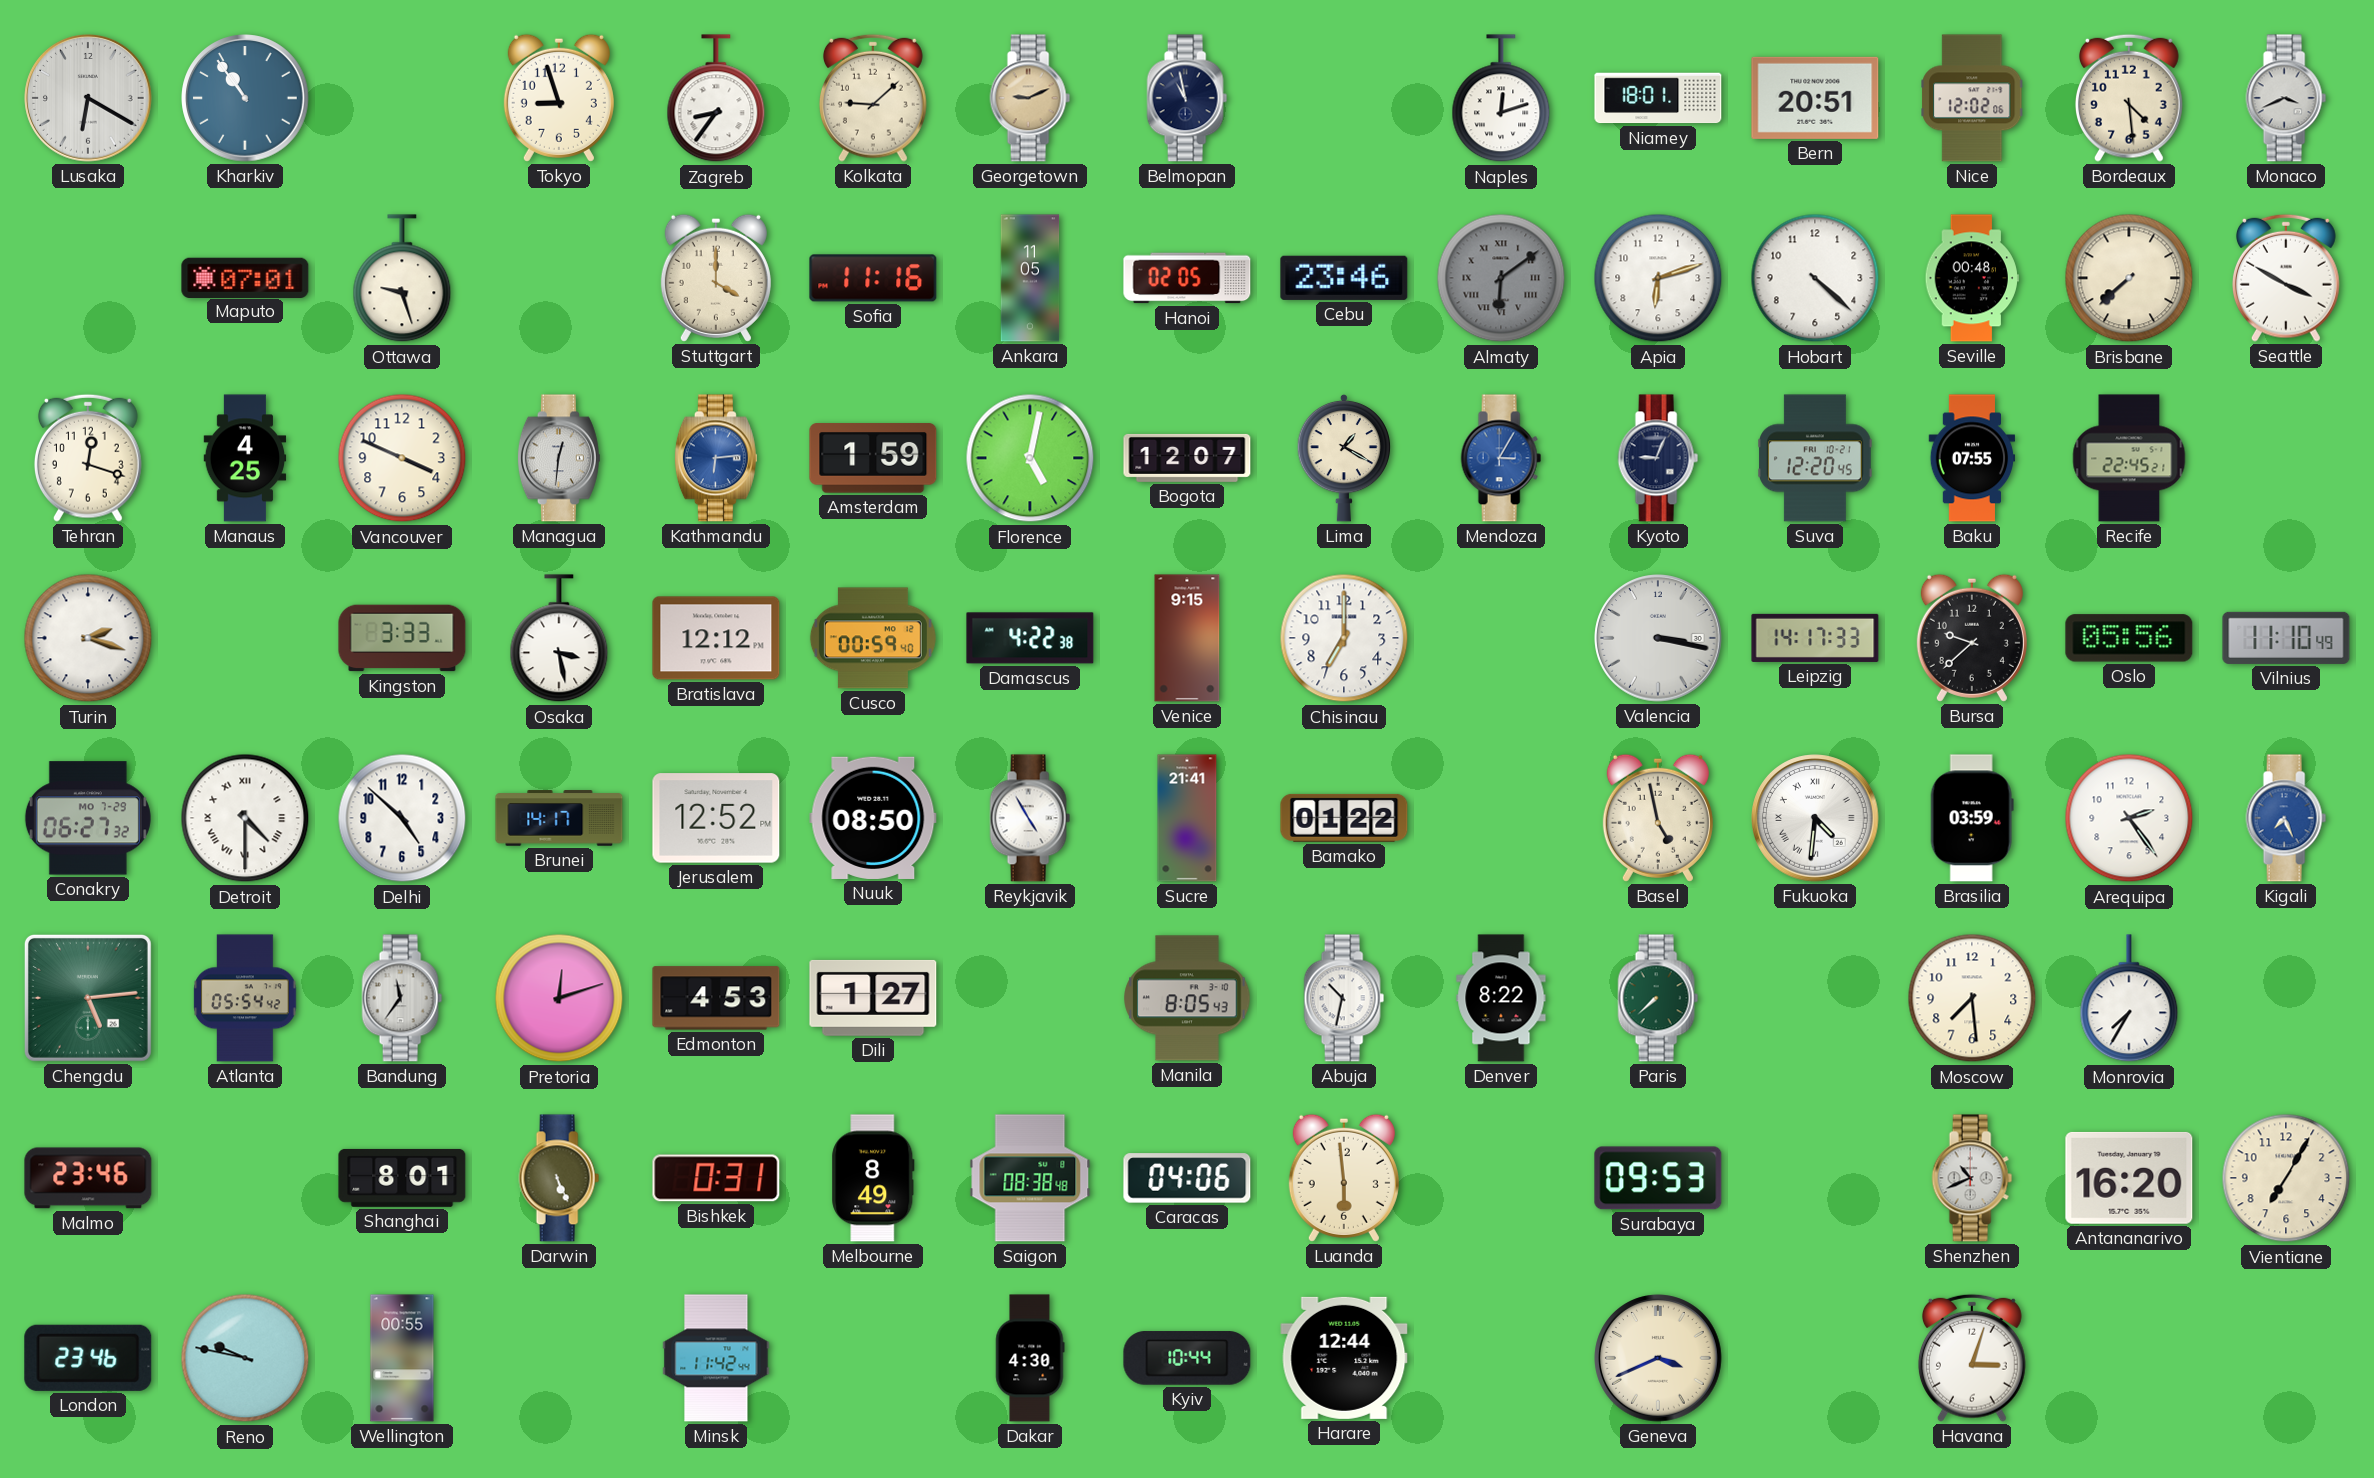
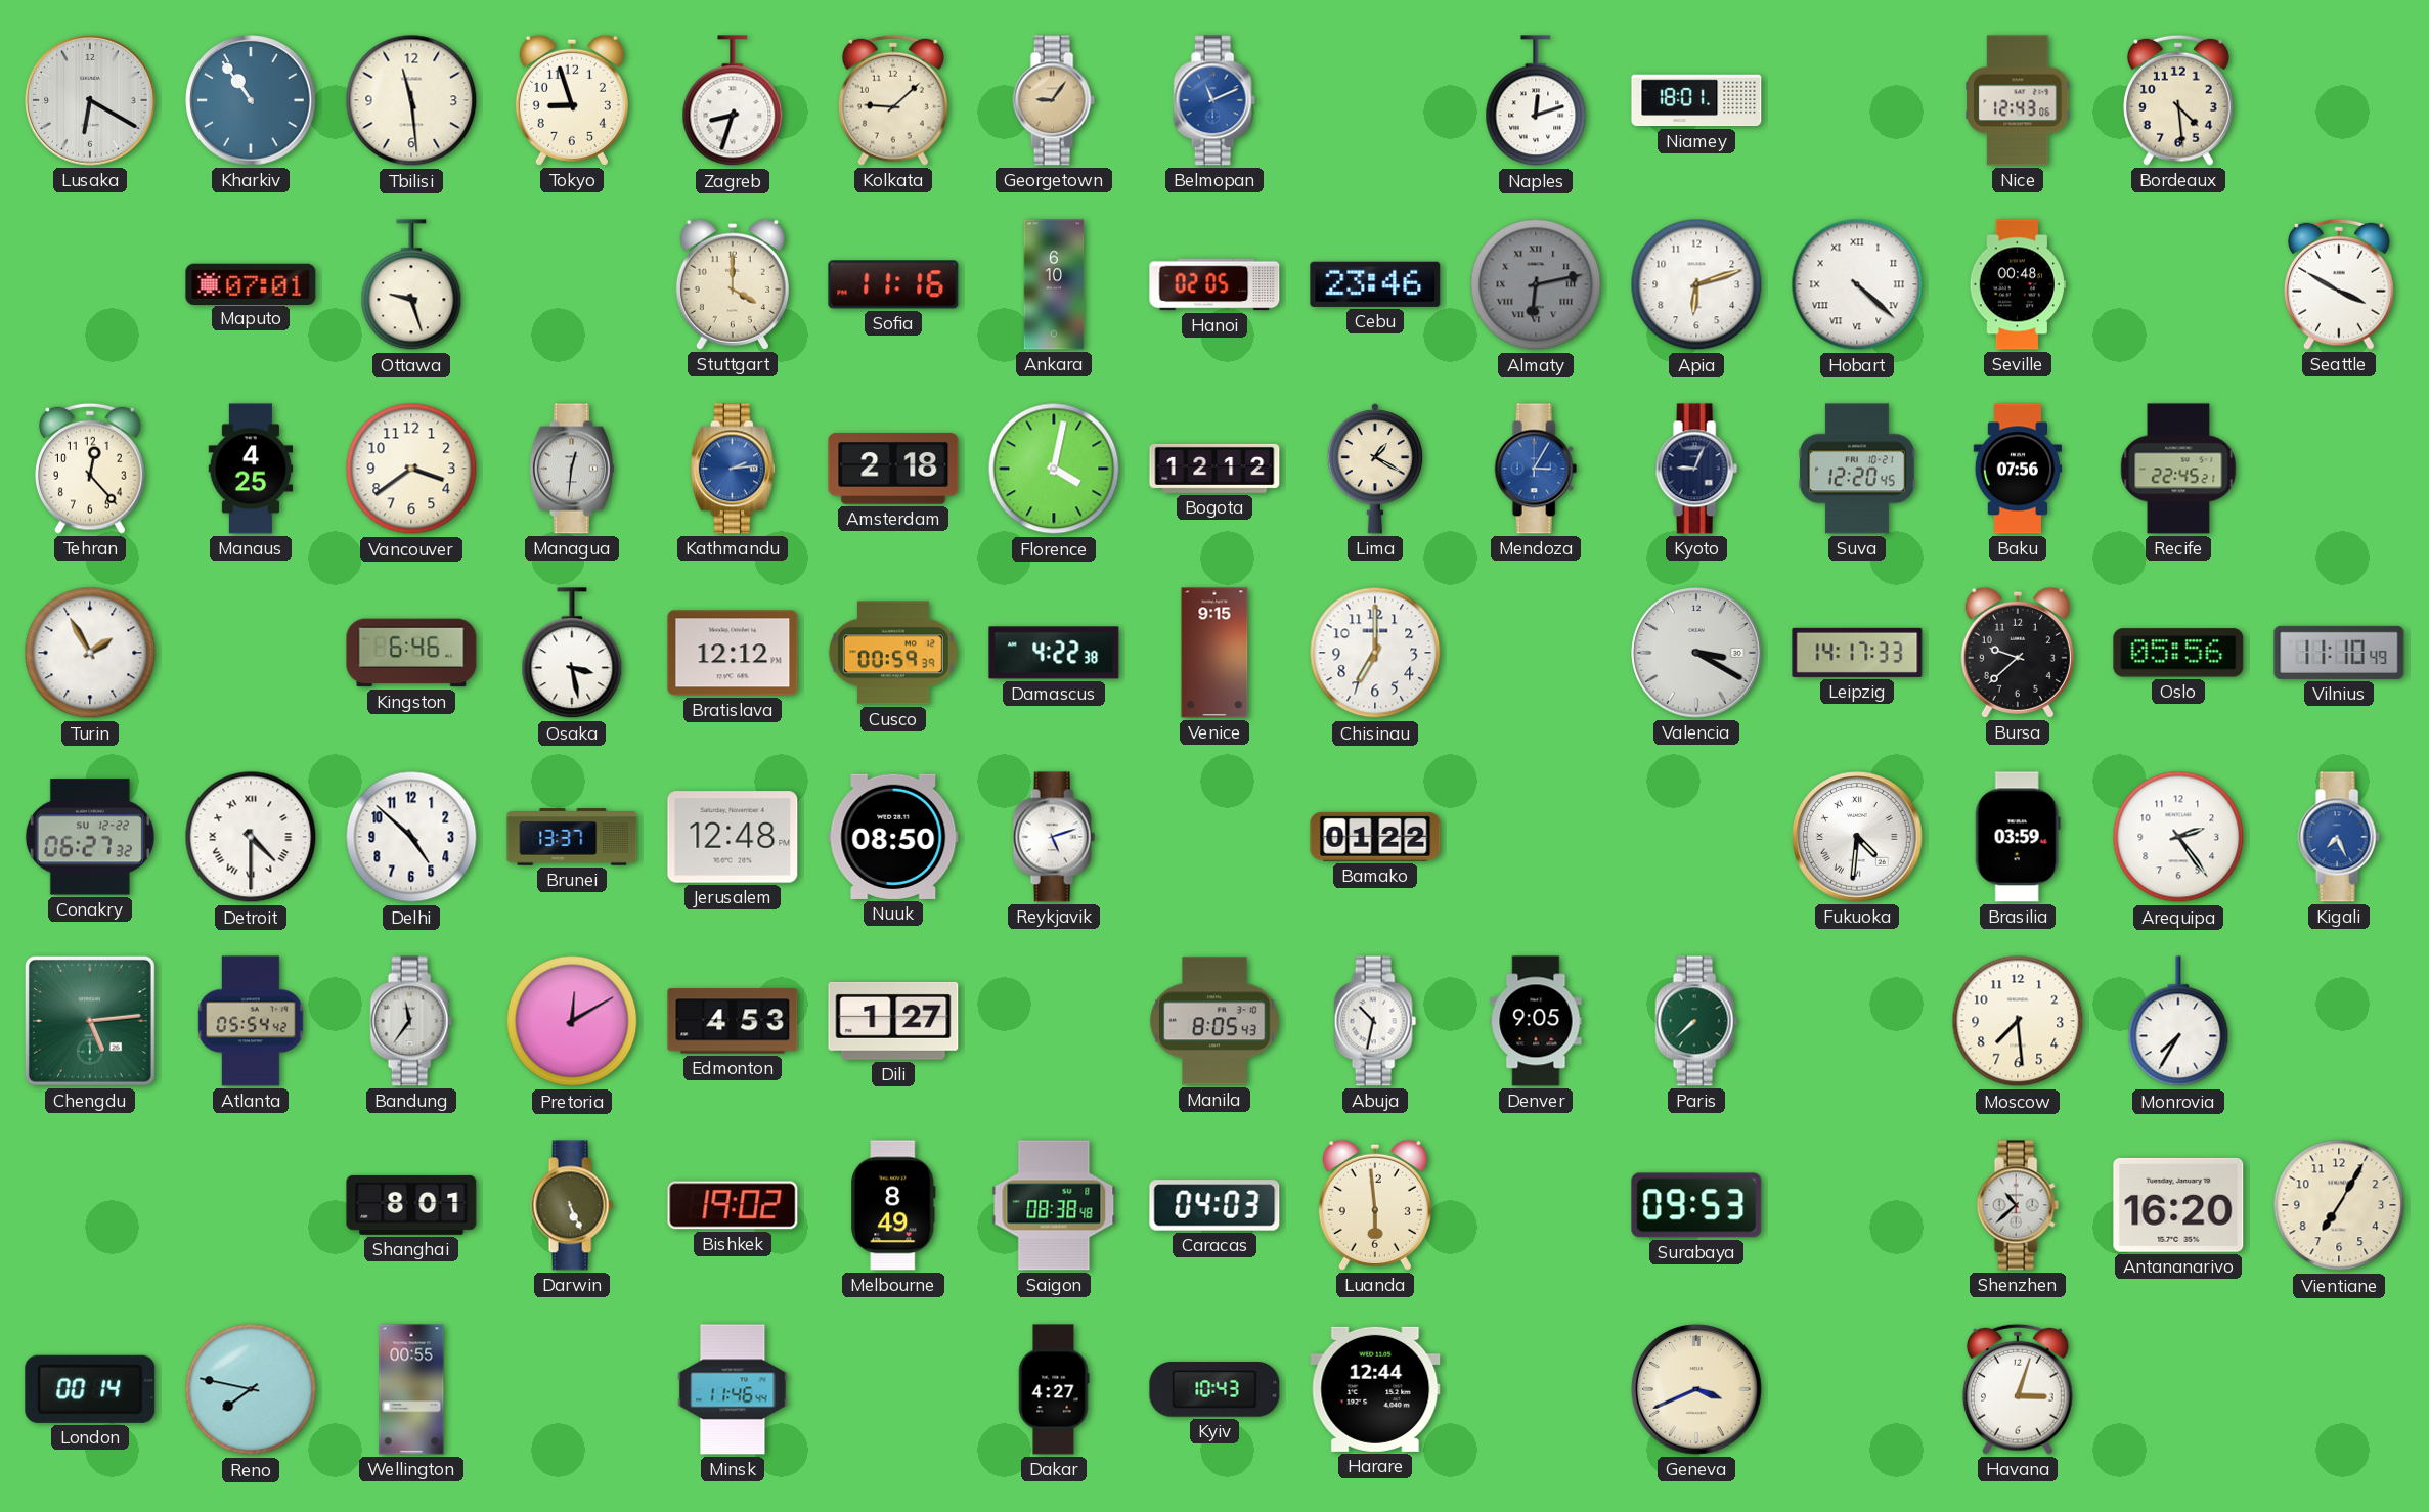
Tbilisi: none -> 11:29
Zagreb: 8:36 -> 8:33
Georgetown: 9:11 -> 9:06
Belmopan: 10:58 -> 11:11
Belmopan dial: navy -> blue
Bern: 20:51 -> none
Nice: 12:02 -> 12:43
Monaco: 3:41 -> none
Ankara: 11:05 -> 6:10
Almaty: 6:09 -> 6:13
Hobart numerals: Arabic -> Roman
Brisbane: 7:38 -> none
Tehran: 12:18 -> 12:23
Vancouver: 3:49 -> 3:39
Kathmandu: 6:14 -> 2:14
Amsterdam: 1:59 -> 2:18
Florence: 5:02 -> 4:02
Bogota: 12:07 -> 12:12
Baku: 07:55 -> 07:56
Turin: 2:18 -> 1:55
Kingston: 3:33 -> 6:46
Cusco: 00:59:40 -> 00:59:39
Valencia: 3:17 -> 3:20
Conakry date: MO 7-29 -> SU 12-22
Brunei: 14:17 -> 13:37
Jerusalem: 12:52 -> 12:48
Reykjavik: 4:55 -> 5:12
Sucre: 21:41 -> none
Basel: 4:58 -> none
Pretoria: 12:12 -> 12:10
Denver: 8:22 -> 9:05
Malmo: 23:46 -> none
Bishkek: 0:31 -> 19:02
Caracas: 04:06 -> 04:03
Shenzhen: 10:41 -> 10:38
London: 23:46 -> 00:14
Reno: 9:47 -> 7:47
Minsk: 11:42 -> 11:46
Dakar: 4:30 -> 4:27
Kyiv: 10:44 -> 10:43
